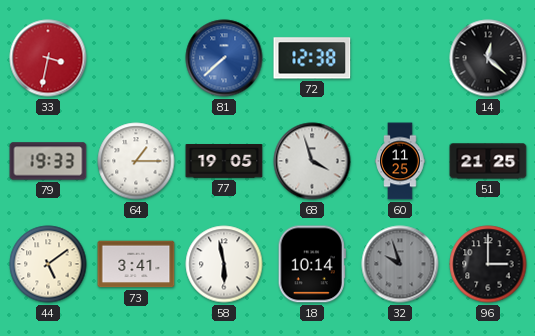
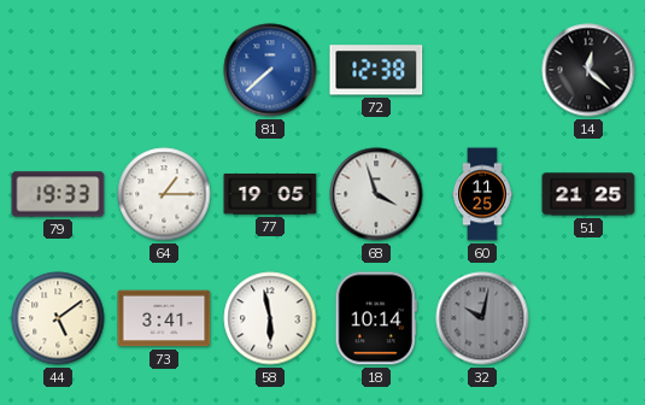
33: 3:32 -> none
32: 9:57 -> 10:02
96: 3:00 -> none
